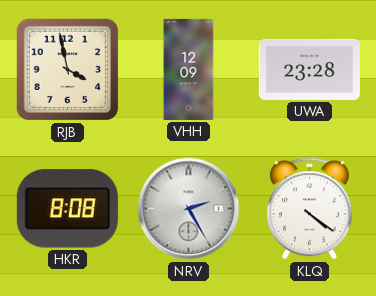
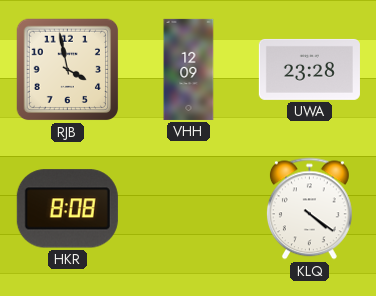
NRV: 2:25 -> none
